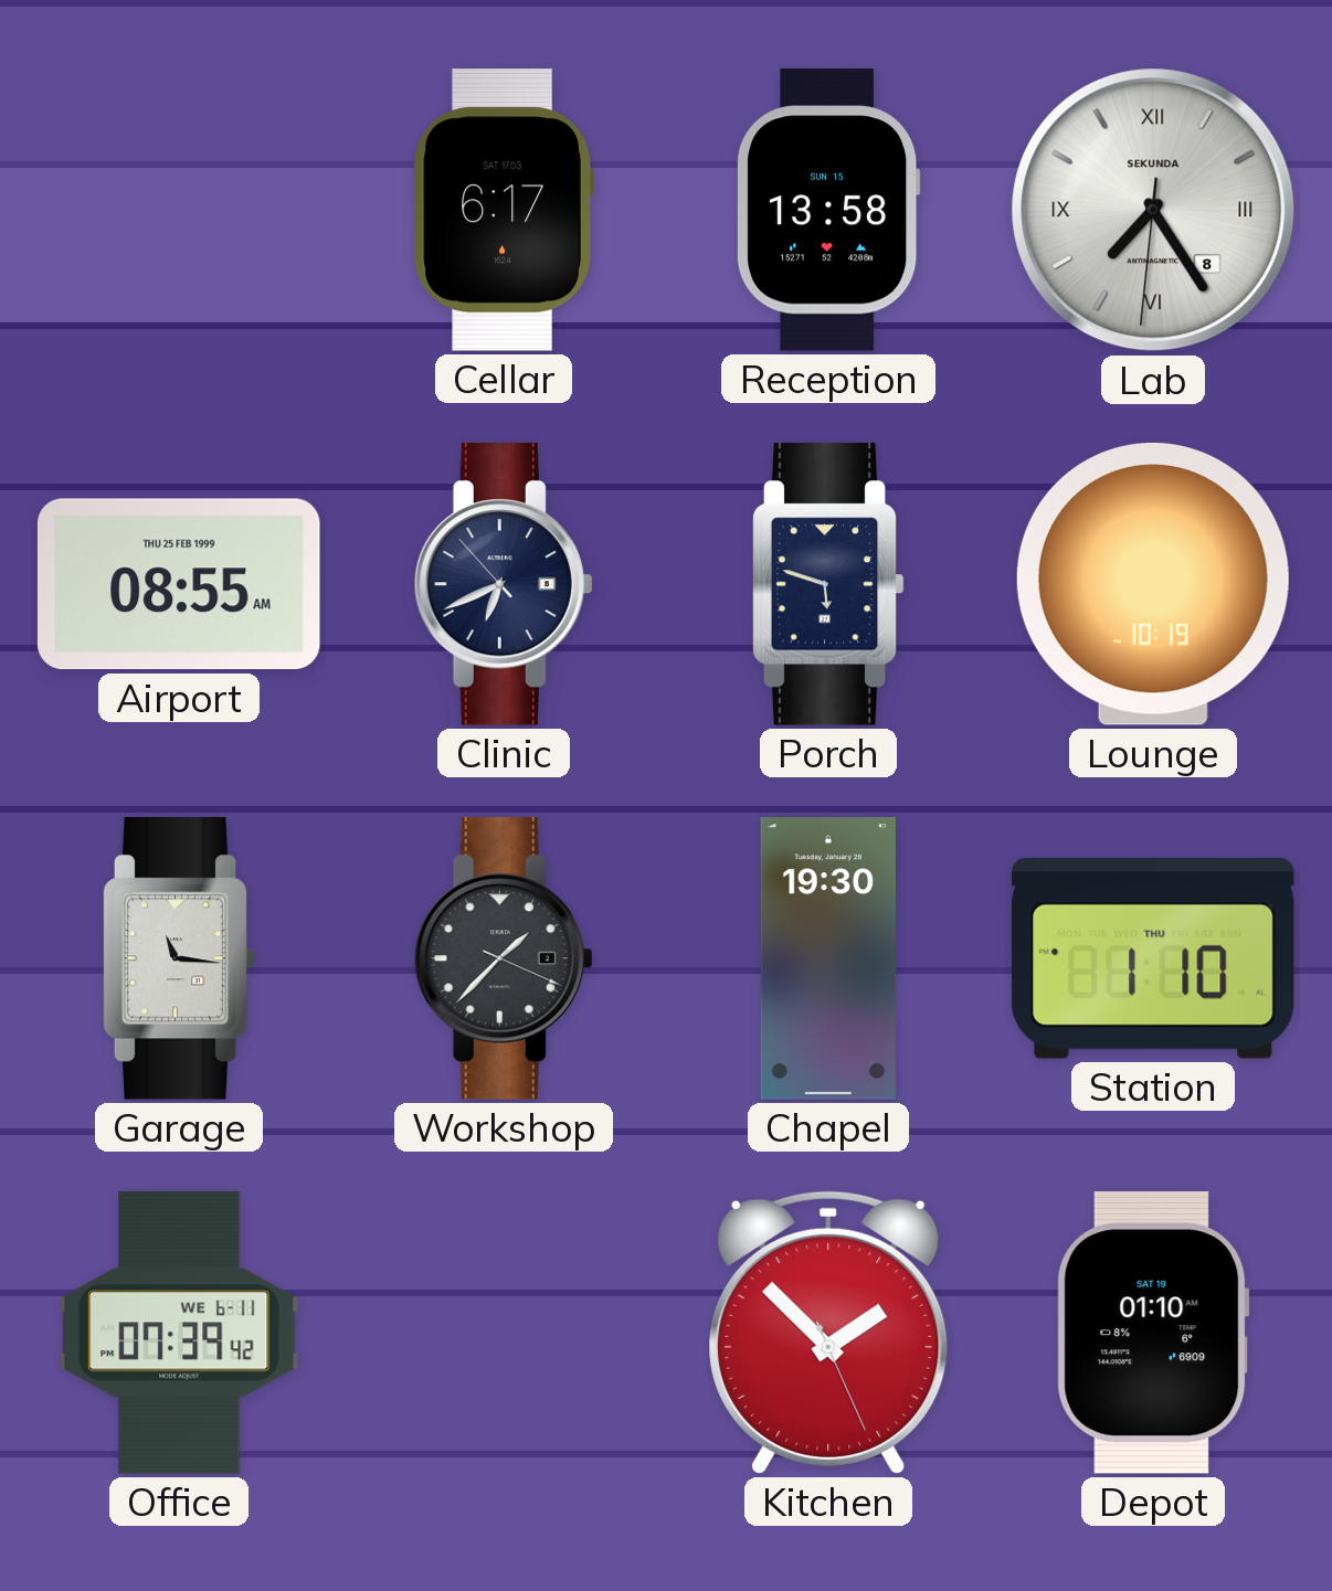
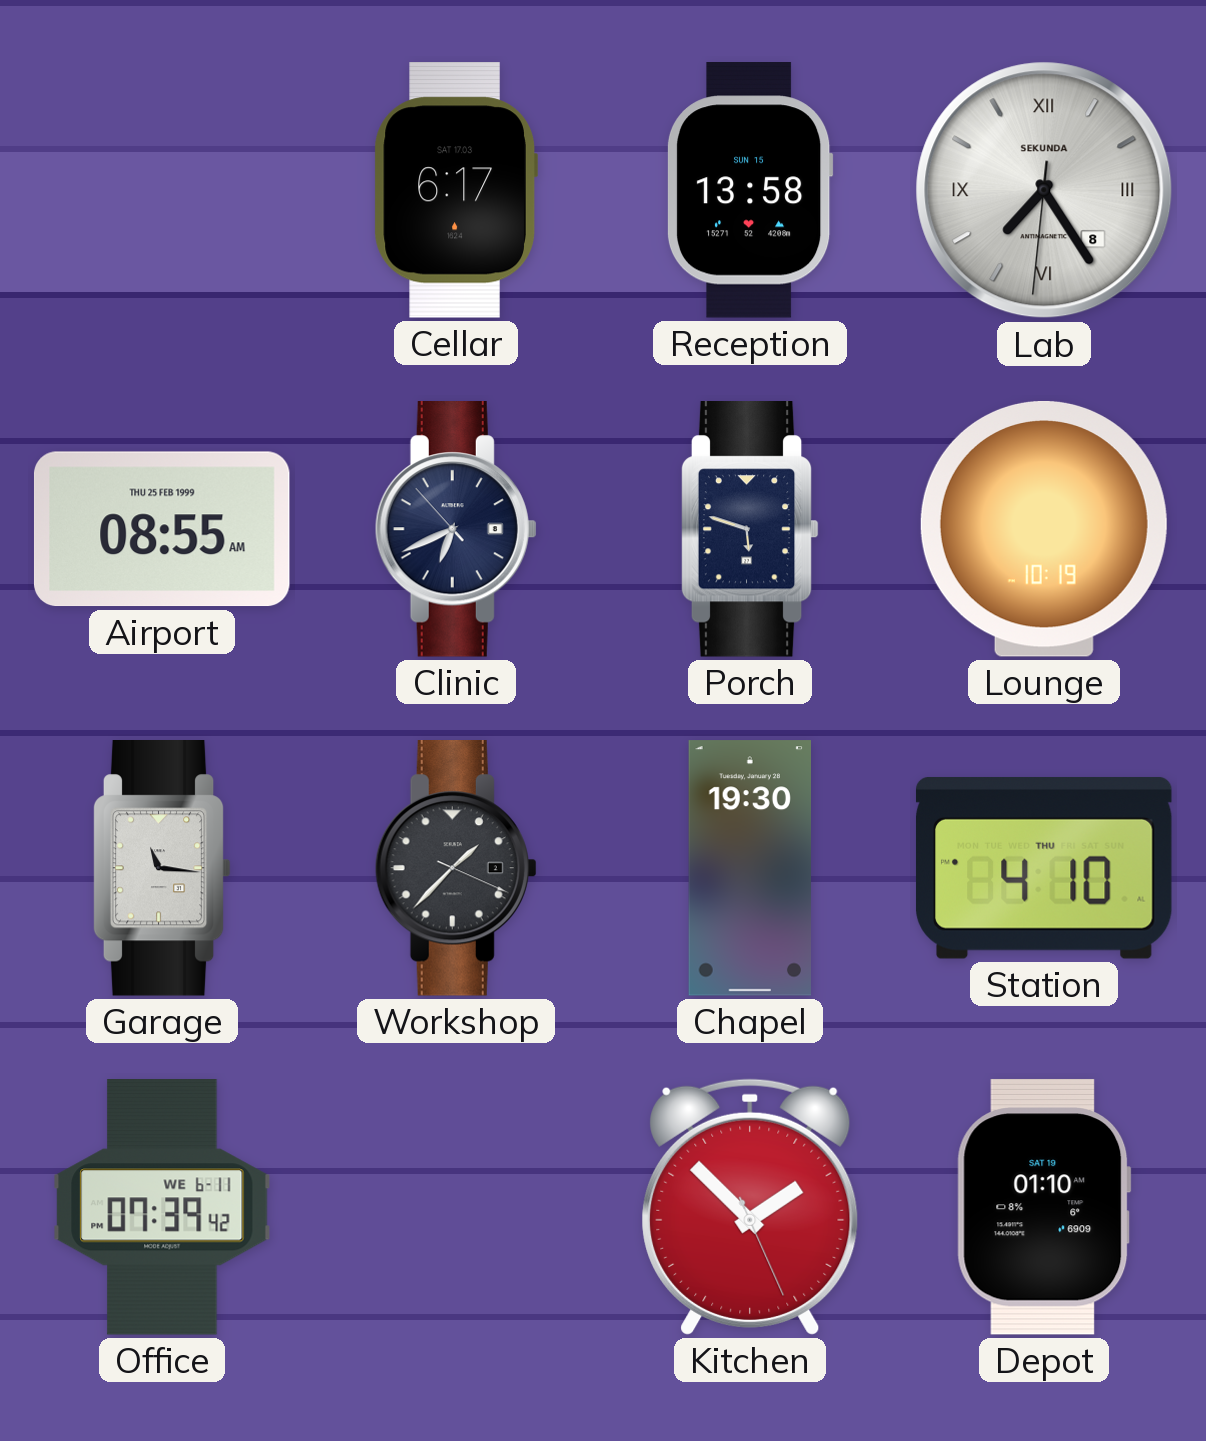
Station: 1:10 -> 4:10
